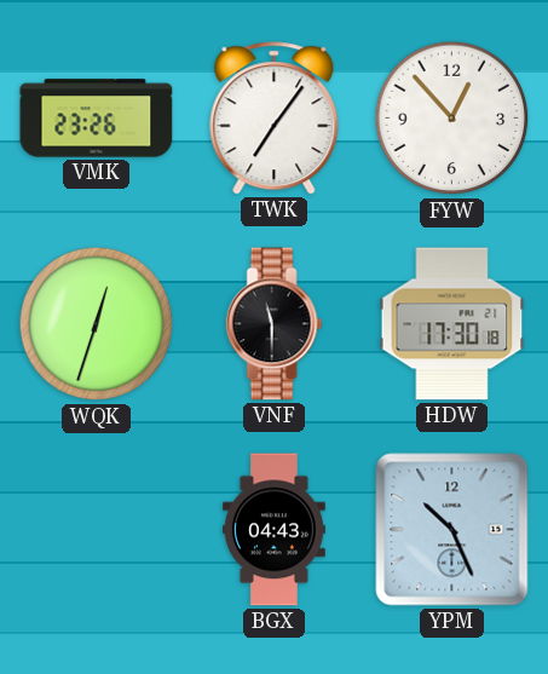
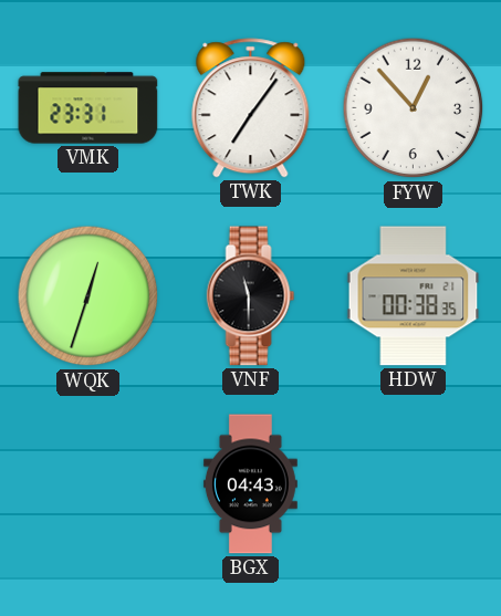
VMK: 23:26 -> 23:31
HDW: 17:30 -> 00:38
YPM: 10:26 -> none
